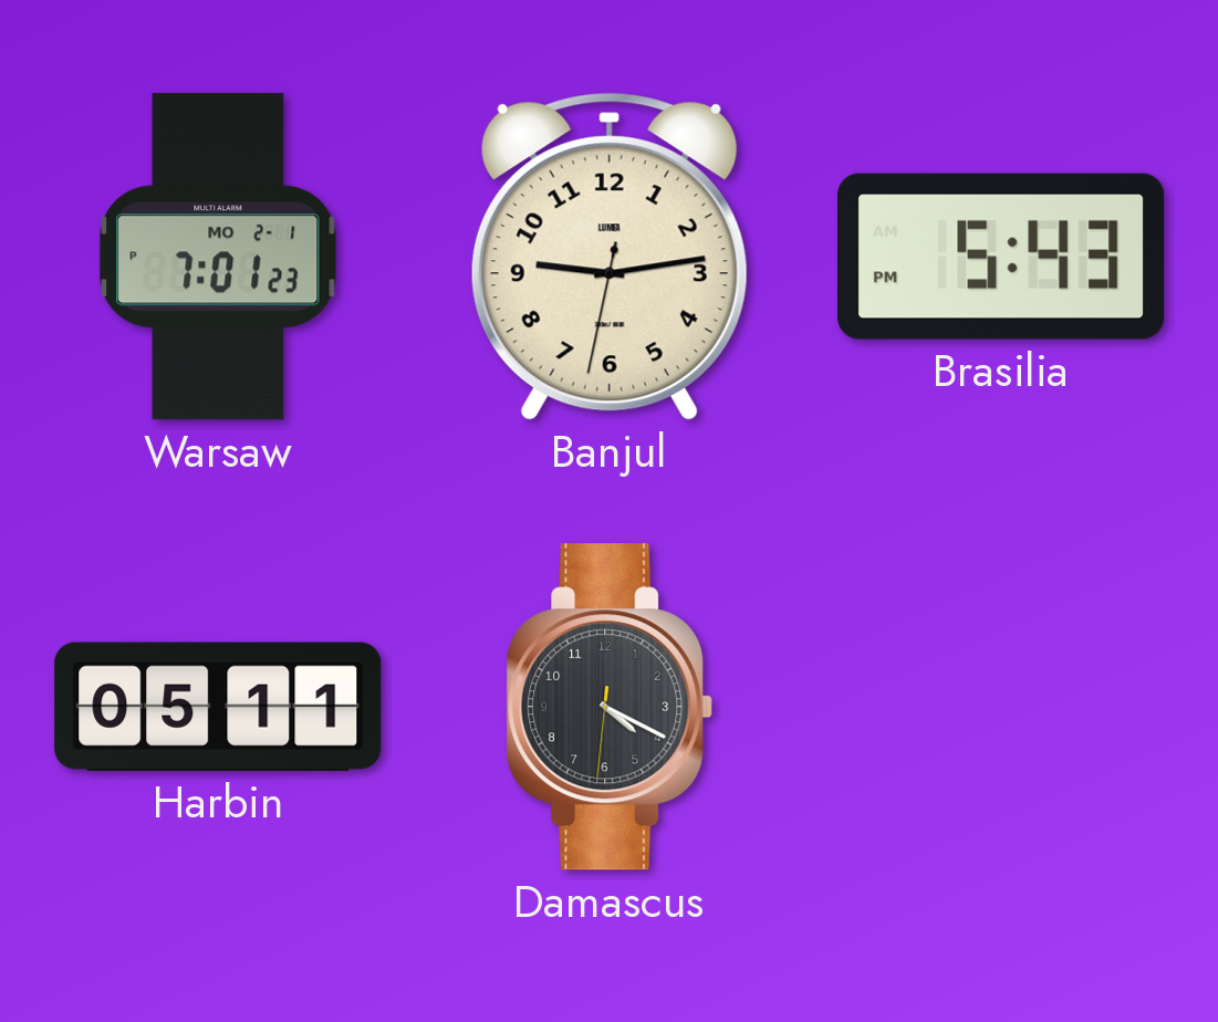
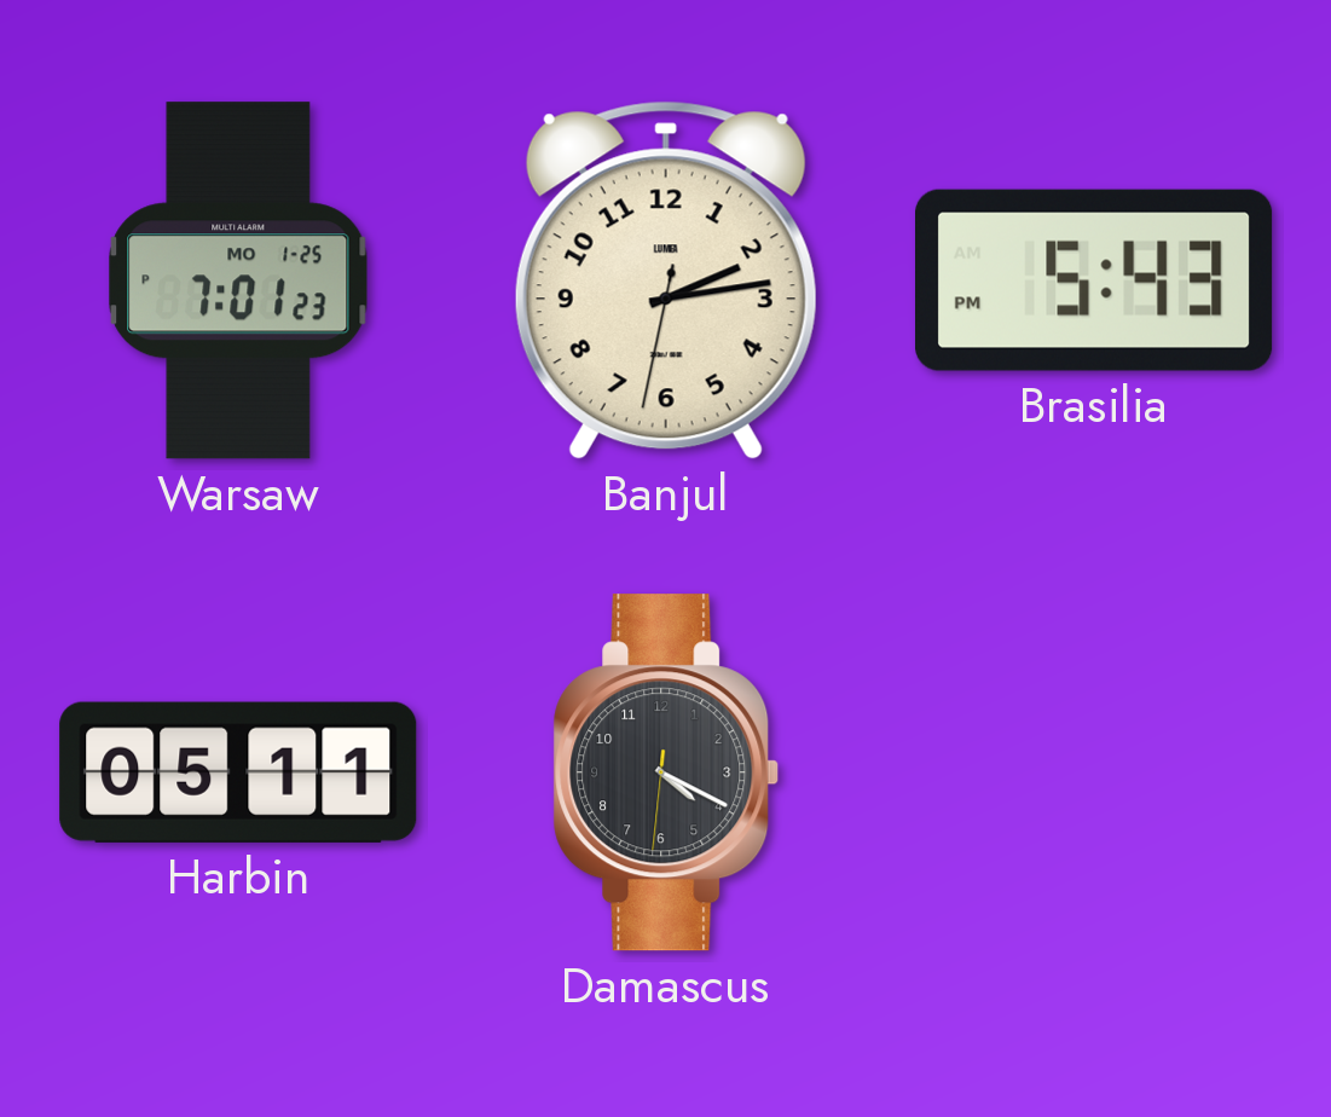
Warsaw date: MO 2-1 -> MO 1-25
Banjul: 9:13 -> 2:13
